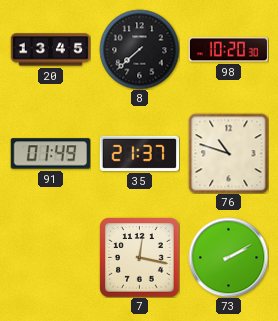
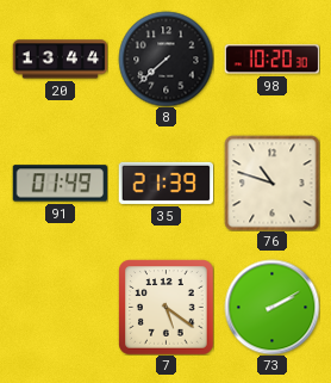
20: 13:45 -> 13:44
35: 21:37 -> 21:39
7: 12:17 -> 5:21
